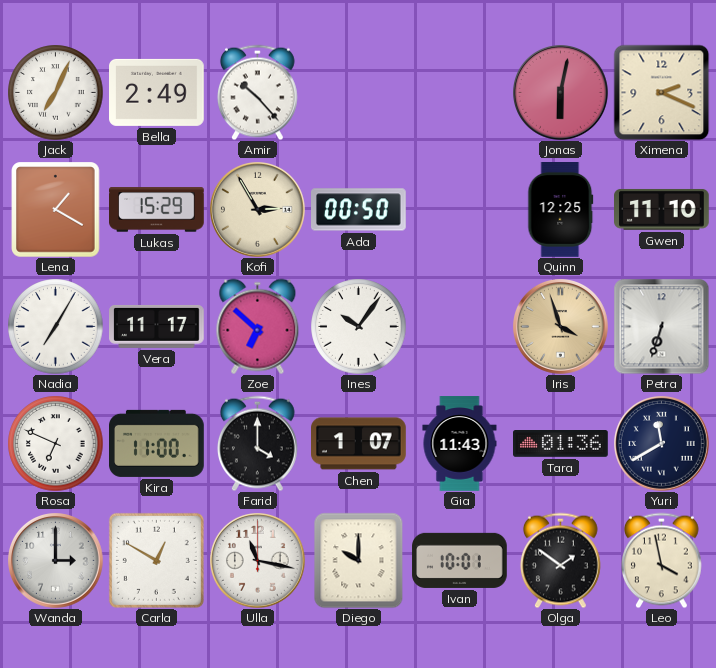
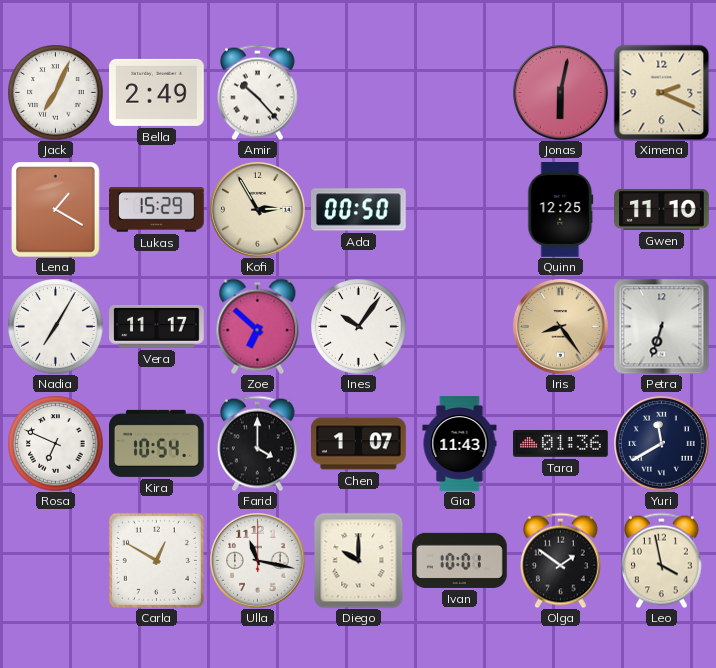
Iris: 3:57 -> 8:24
Kira: 11:00 -> 10:54
Wanda: 3:00 -> none
